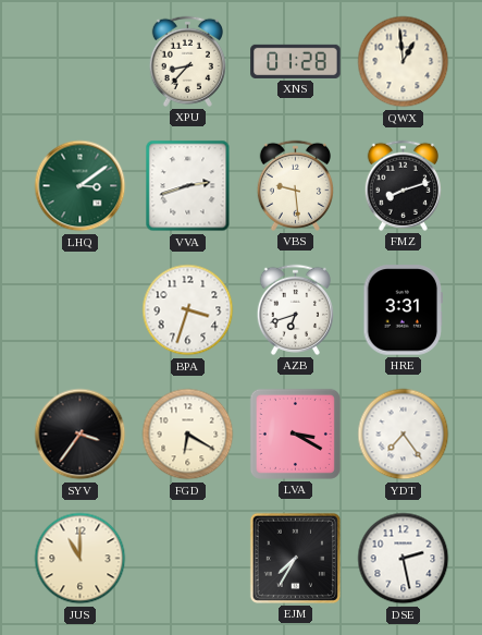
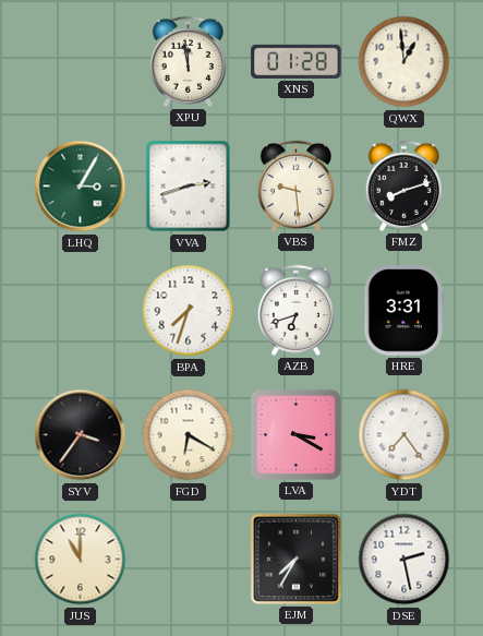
XPU: 8:37 -> 11:58
LHQ: 3:09 -> 3:05
BPA: 3:33 -> 7:33
